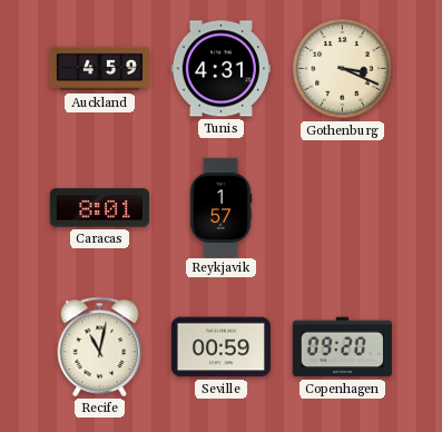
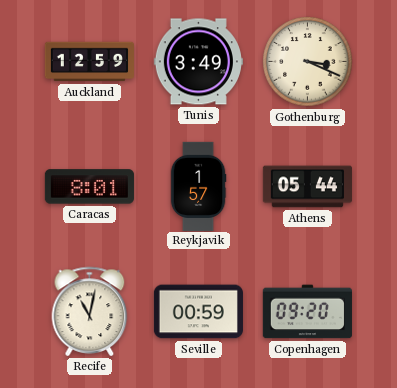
Auckland: 4:59 -> 12:59
Tunis: 4:31 -> 3:49
Athens: none -> 05:44
